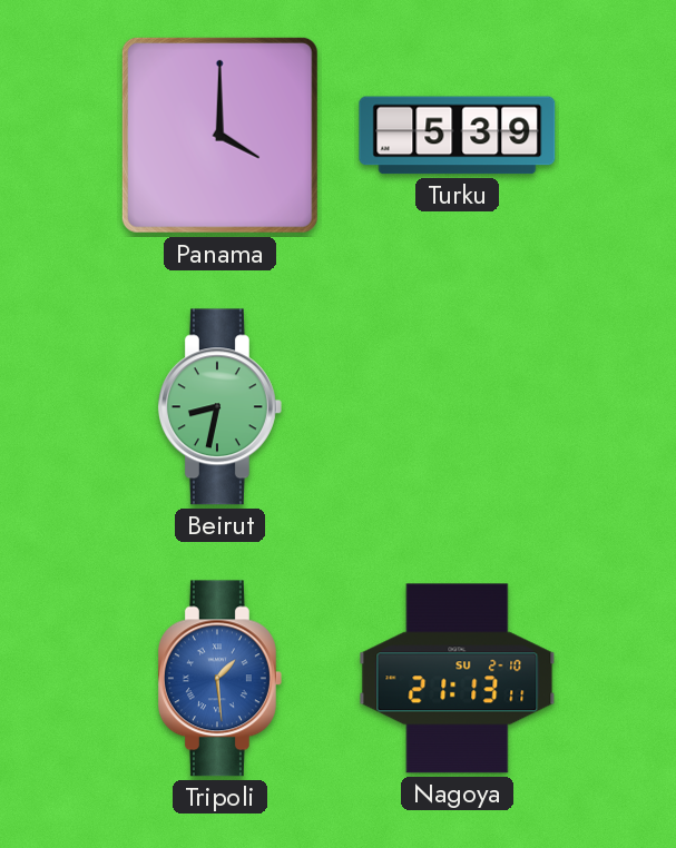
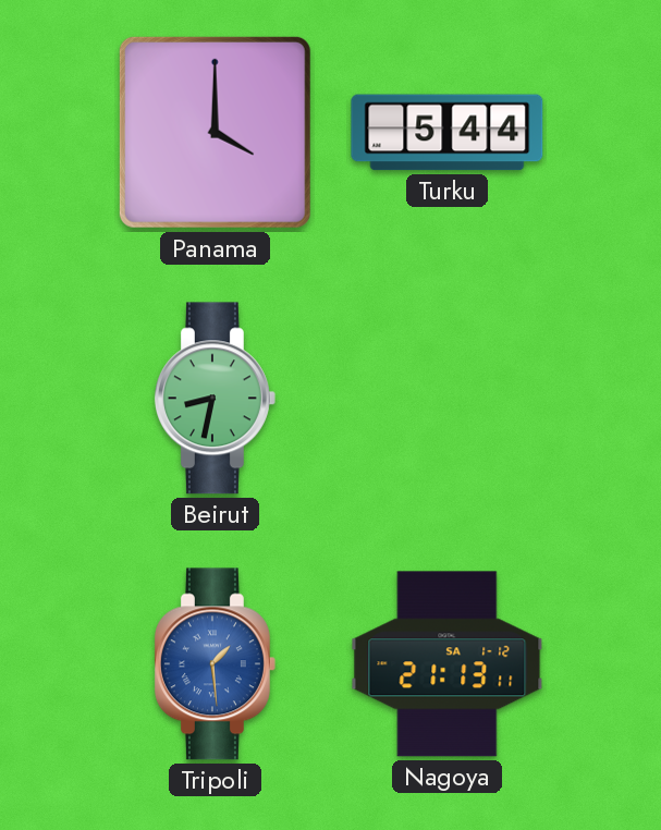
Turku: 5:39 -> 5:44
Nagoya date: SU 2-10 -> SA 1-12
